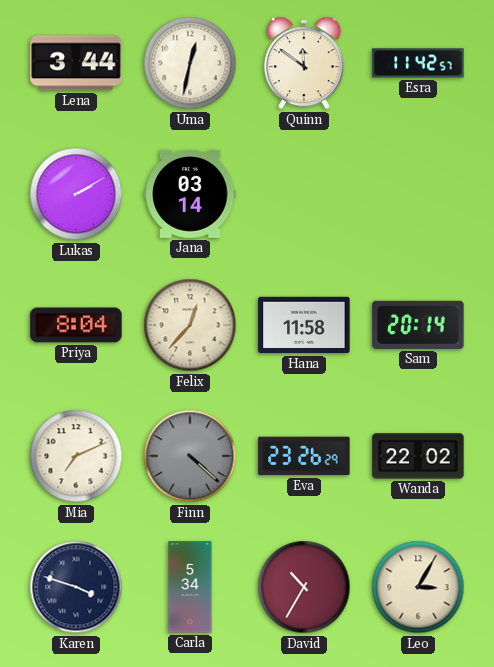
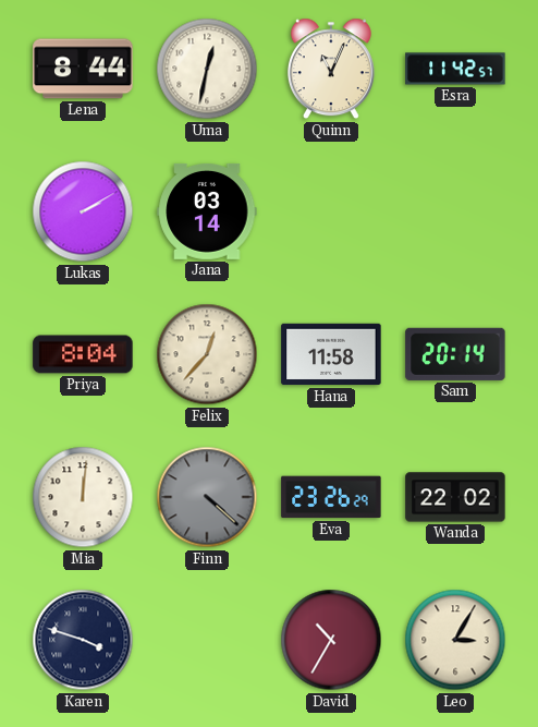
Lena: 3:44 -> 8:44
Quinn: 11:51 -> 11:04
Mia: 7:11 -> 12:01
Carla: 5:34 -> none
